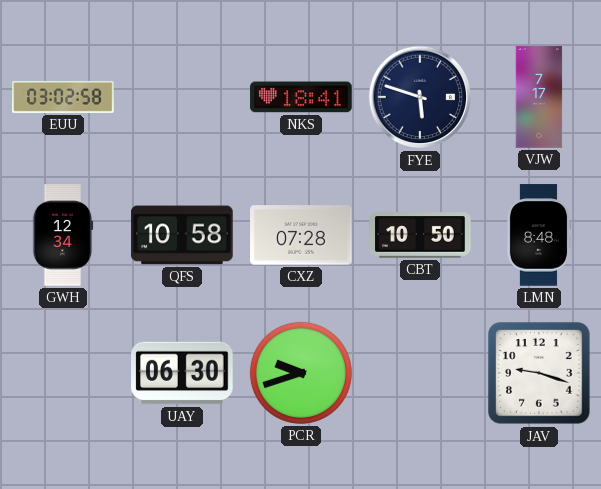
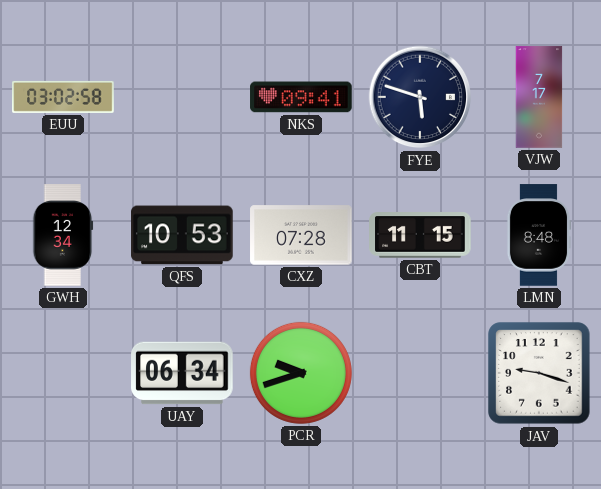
NKS: 18:41 -> 09:41
QFS: 10:58 -> 10:53
CBT: 10:50 -> 11:15
UAY: 06:30 -> 06:34
